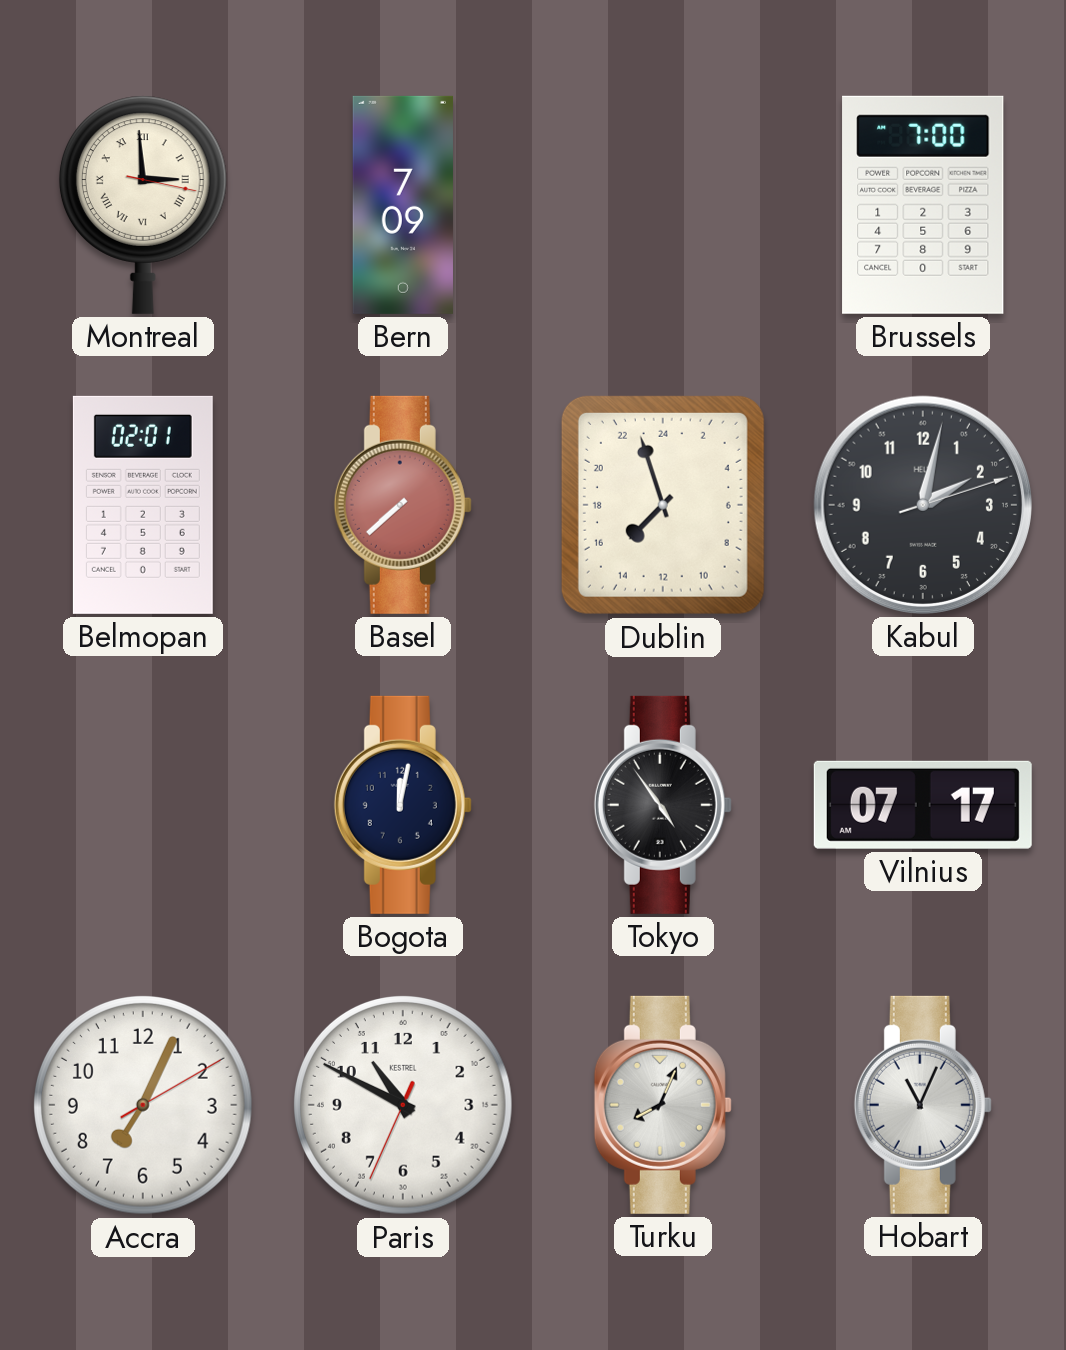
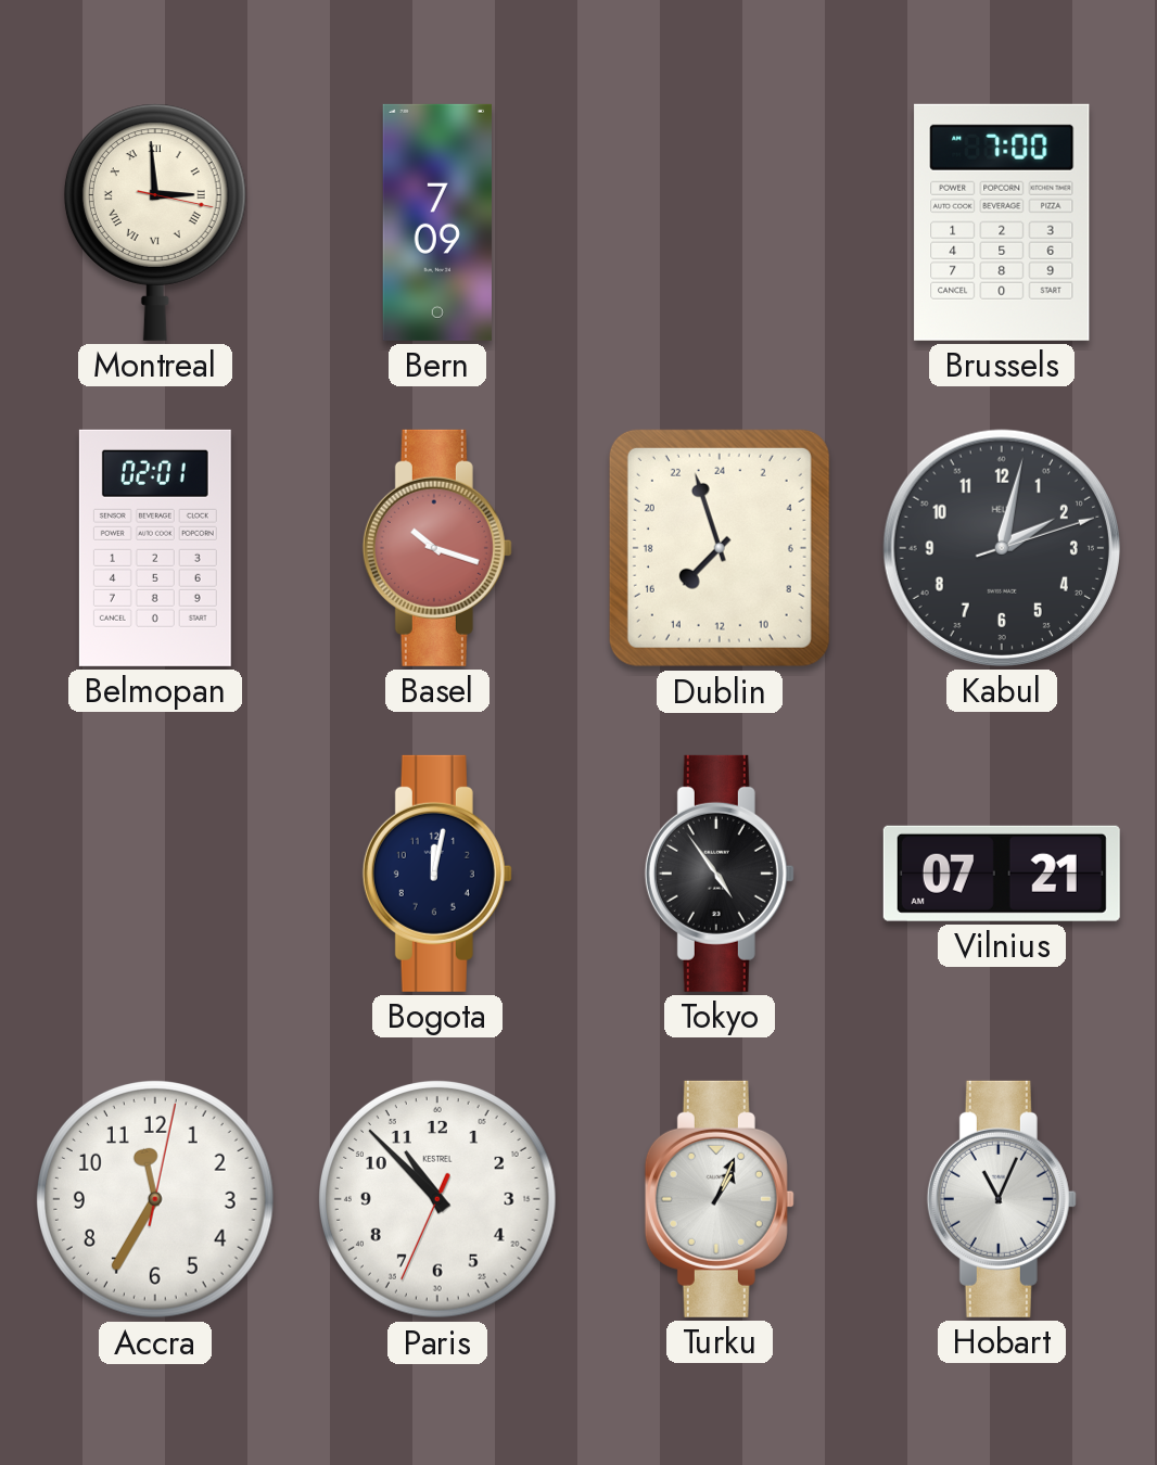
Basel: 7:38 -> 10:18
Vilnius: 07:17 -> 07:21
Accra: 7:04 -> 11:35
Paris: 10:49 -> 10:52
Turku: 8:04 -> 1:04
